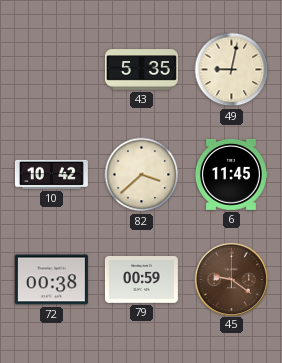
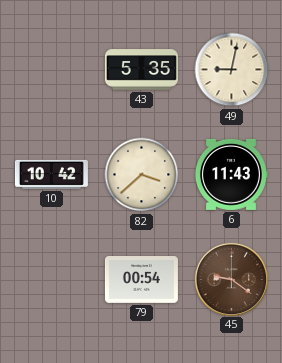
6: 11:45 -> 11:43
72: 00:38 -> none
79: 00:59 -> 00:54
